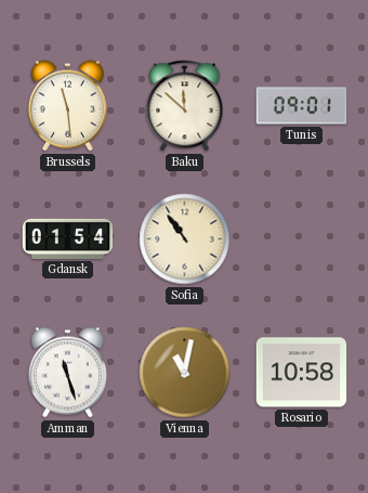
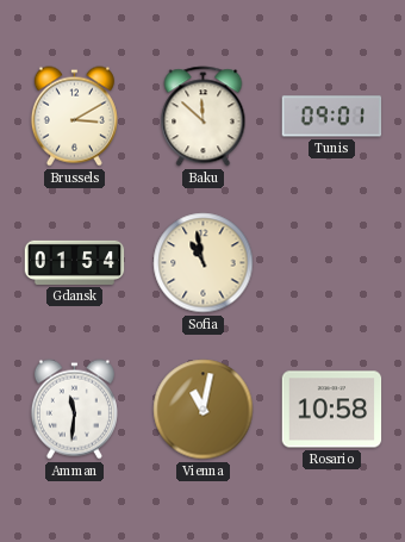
Brussels: 11:29 -> 3:10
Sofia: 10:54 -> 10:58
Amman: 11:27 -> 11:31
